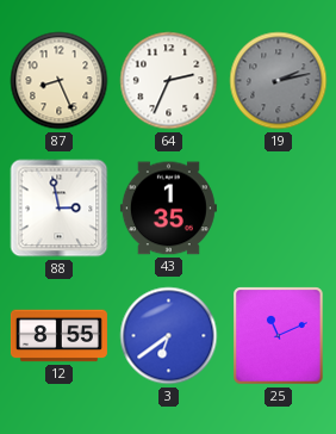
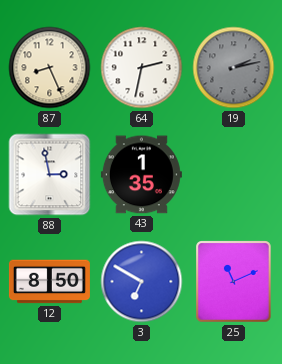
64: 2:34 -> 2:32
12: 8:55 -> 8:50
3: 6:39 -> 6:50
